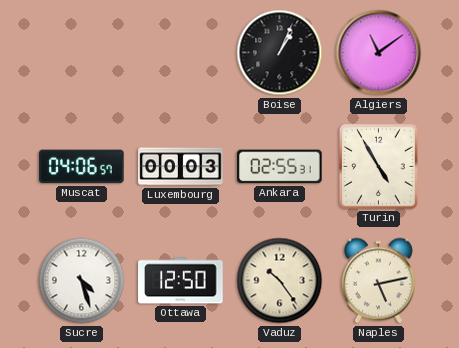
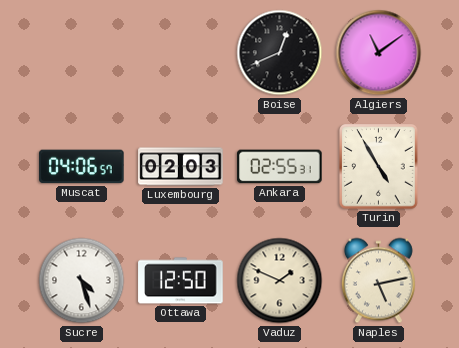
Boise: 1:04 -> 12:41
Luxembourg: 00:03 -> 02:03
Vaduz: 10:24 -> 1:49
